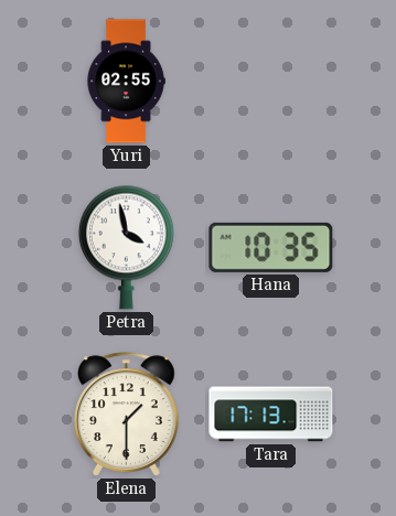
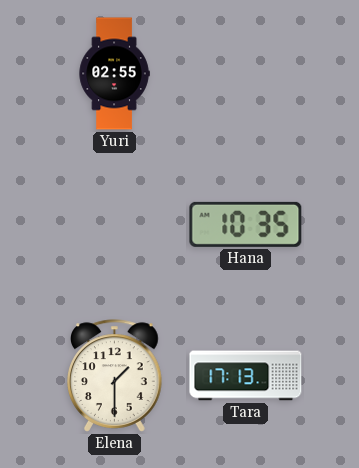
Petra: 3:58 -> none
